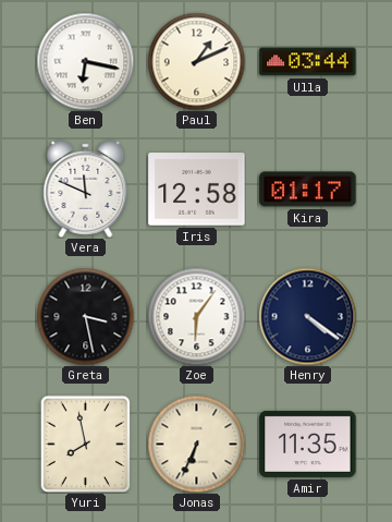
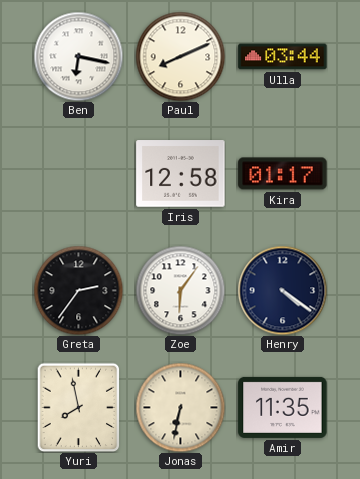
Paul: 1:11 -> 8:11
Vera: 11:49 -> none
Greta: 3:28 -> 2:36
Jonas: 6:34 -> 6:32
